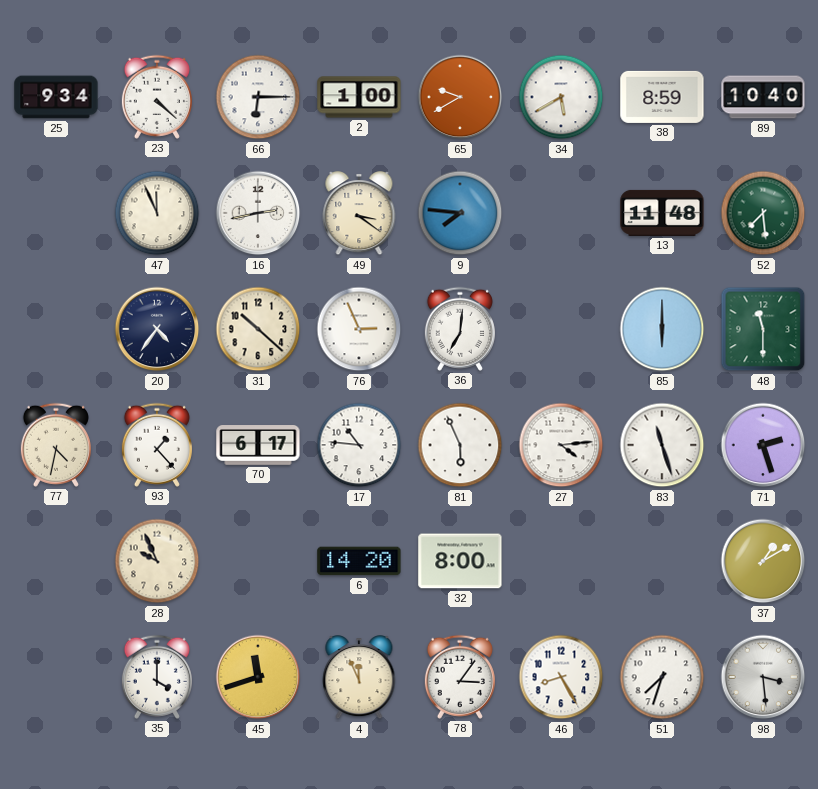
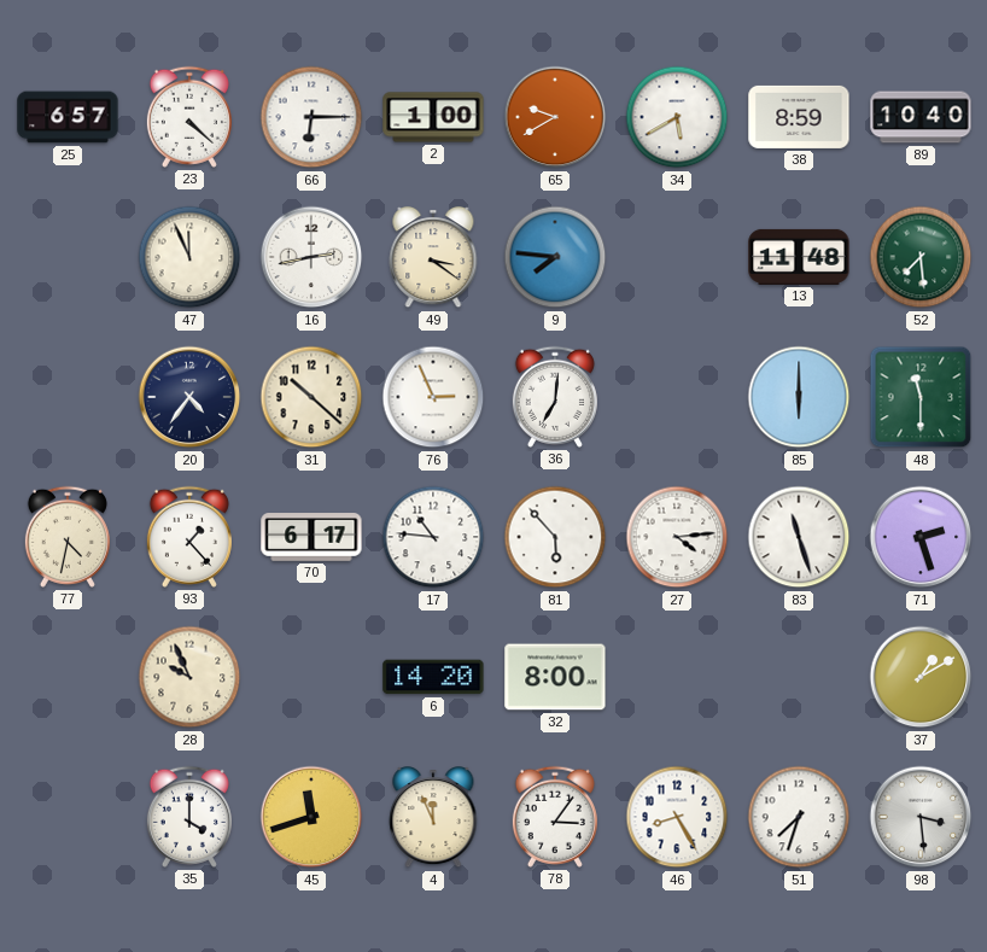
25: 9:34 -> 6:57
81: 5:56 -> 5:53
